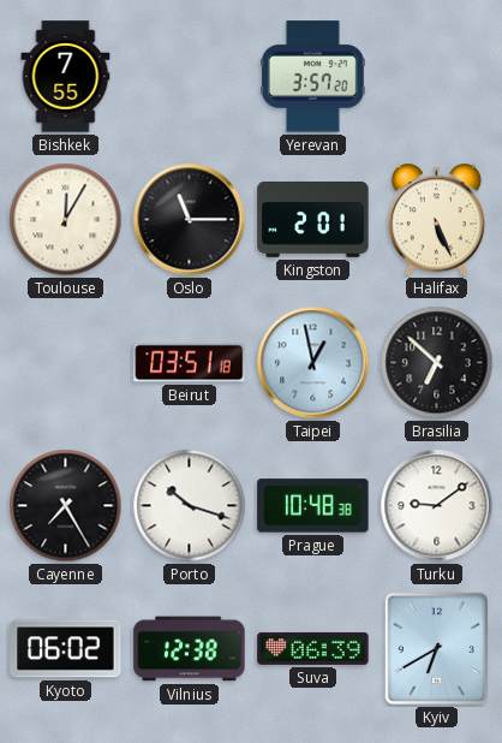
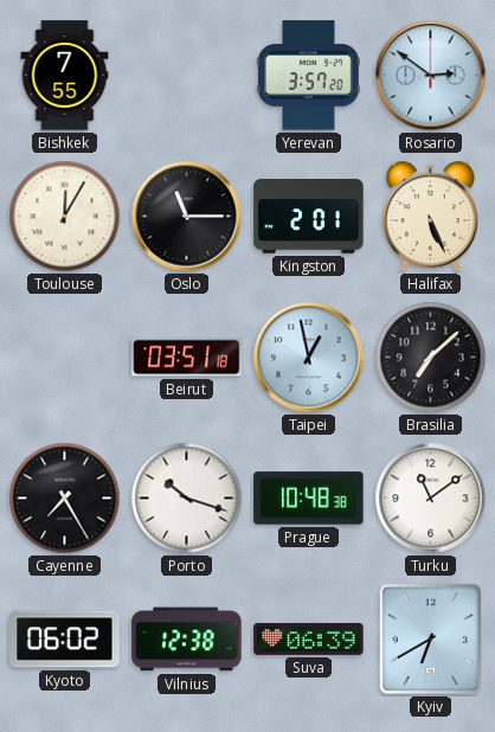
Rosario: none -> 2:51
Brasilia: 6:52 -> 7:08
Turku: 9:09 -> 11:09
